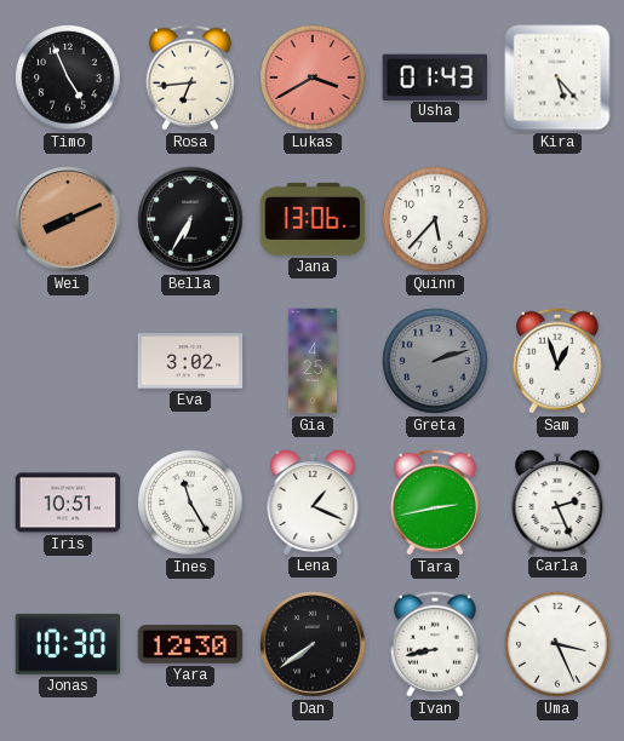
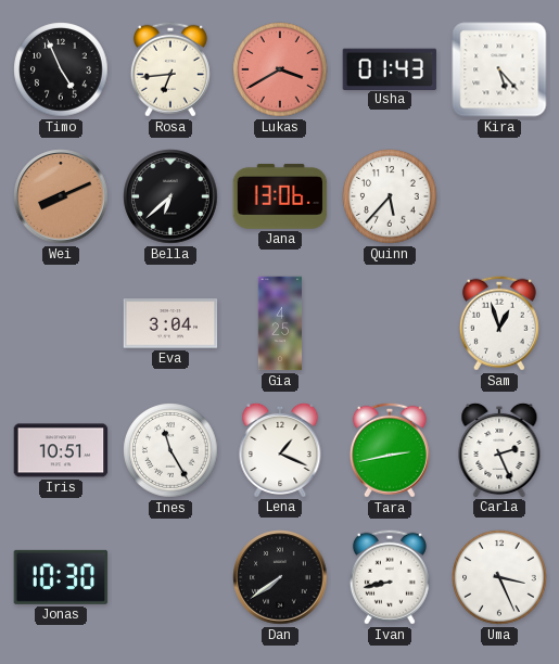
Bella: 6:35 -> 6:38
Eva: 3:02 -> 3:04
Greta: 2:12 -> none
Yara: 12:30 -> none
